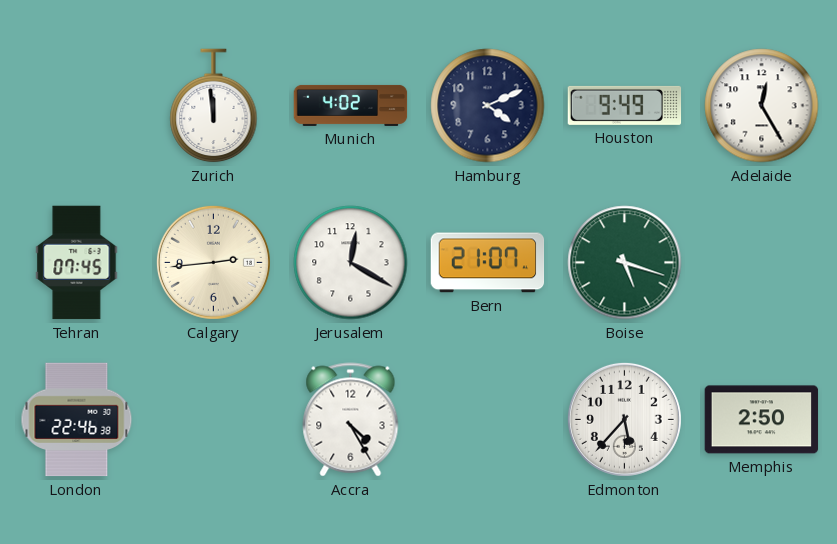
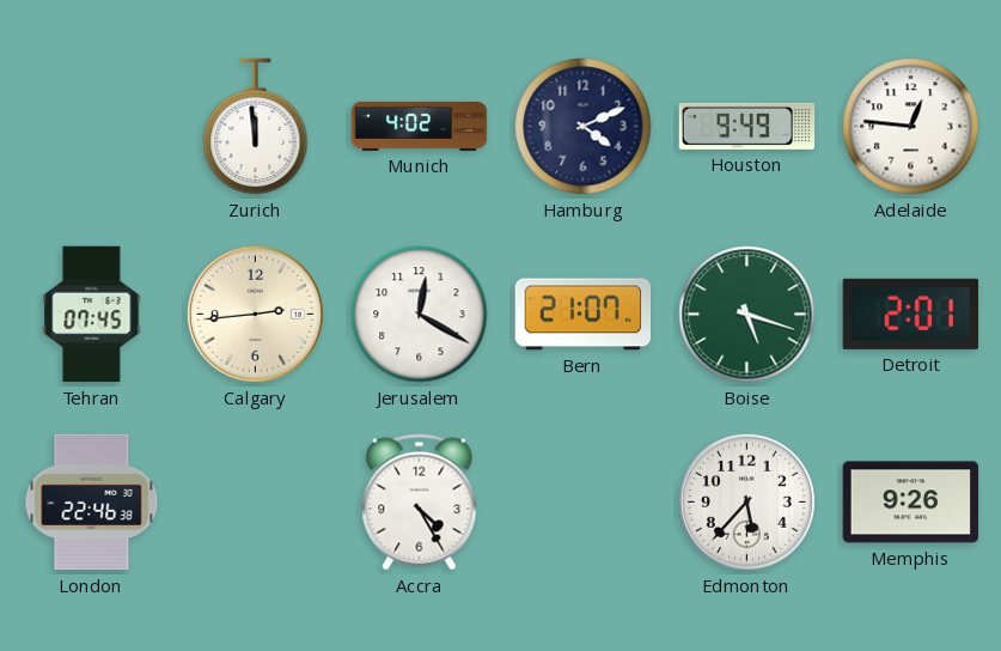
Adelaide: 12:25 -> 12:46
Detroit: none -> 2:01
Memphis: 2:50 -> 9:26
